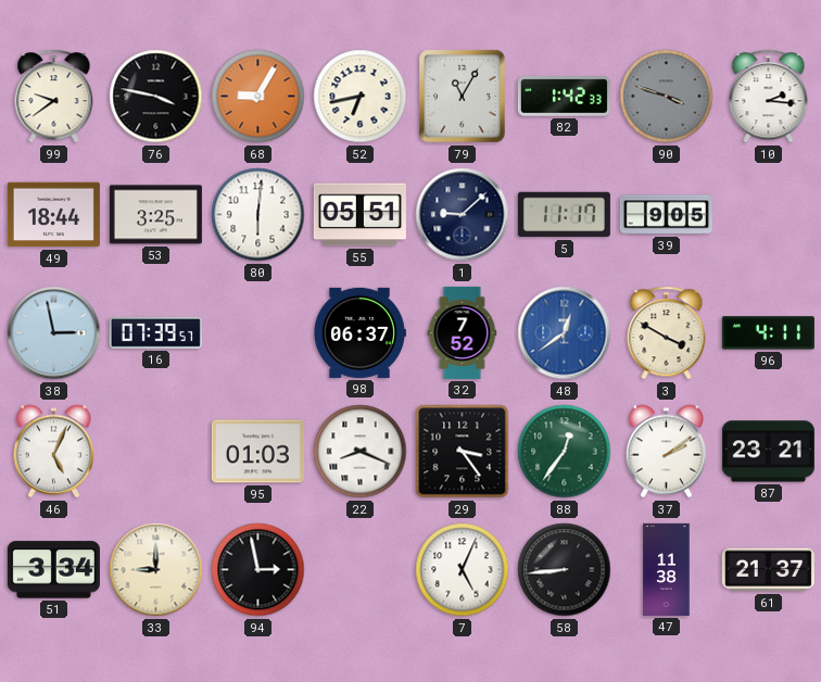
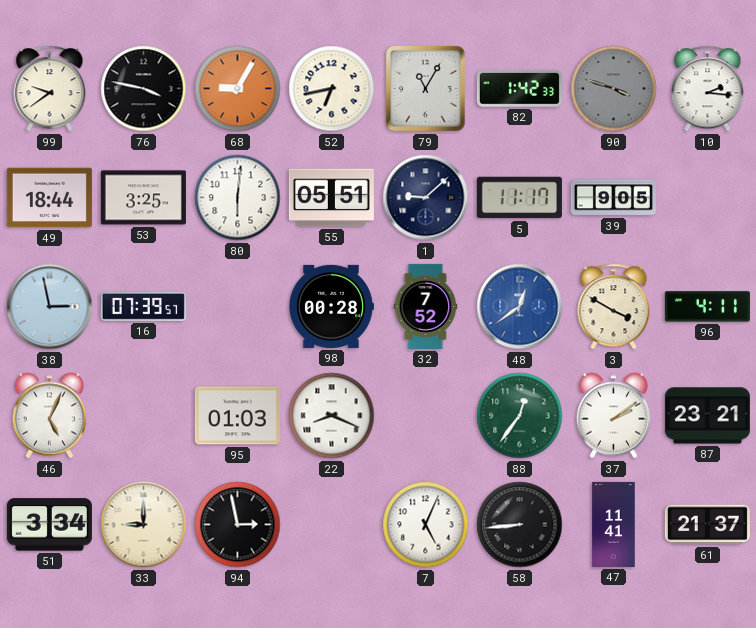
98: 06:37 -> 00:28
29: 3:24 -> none
47: 11:38 -> 11:41
